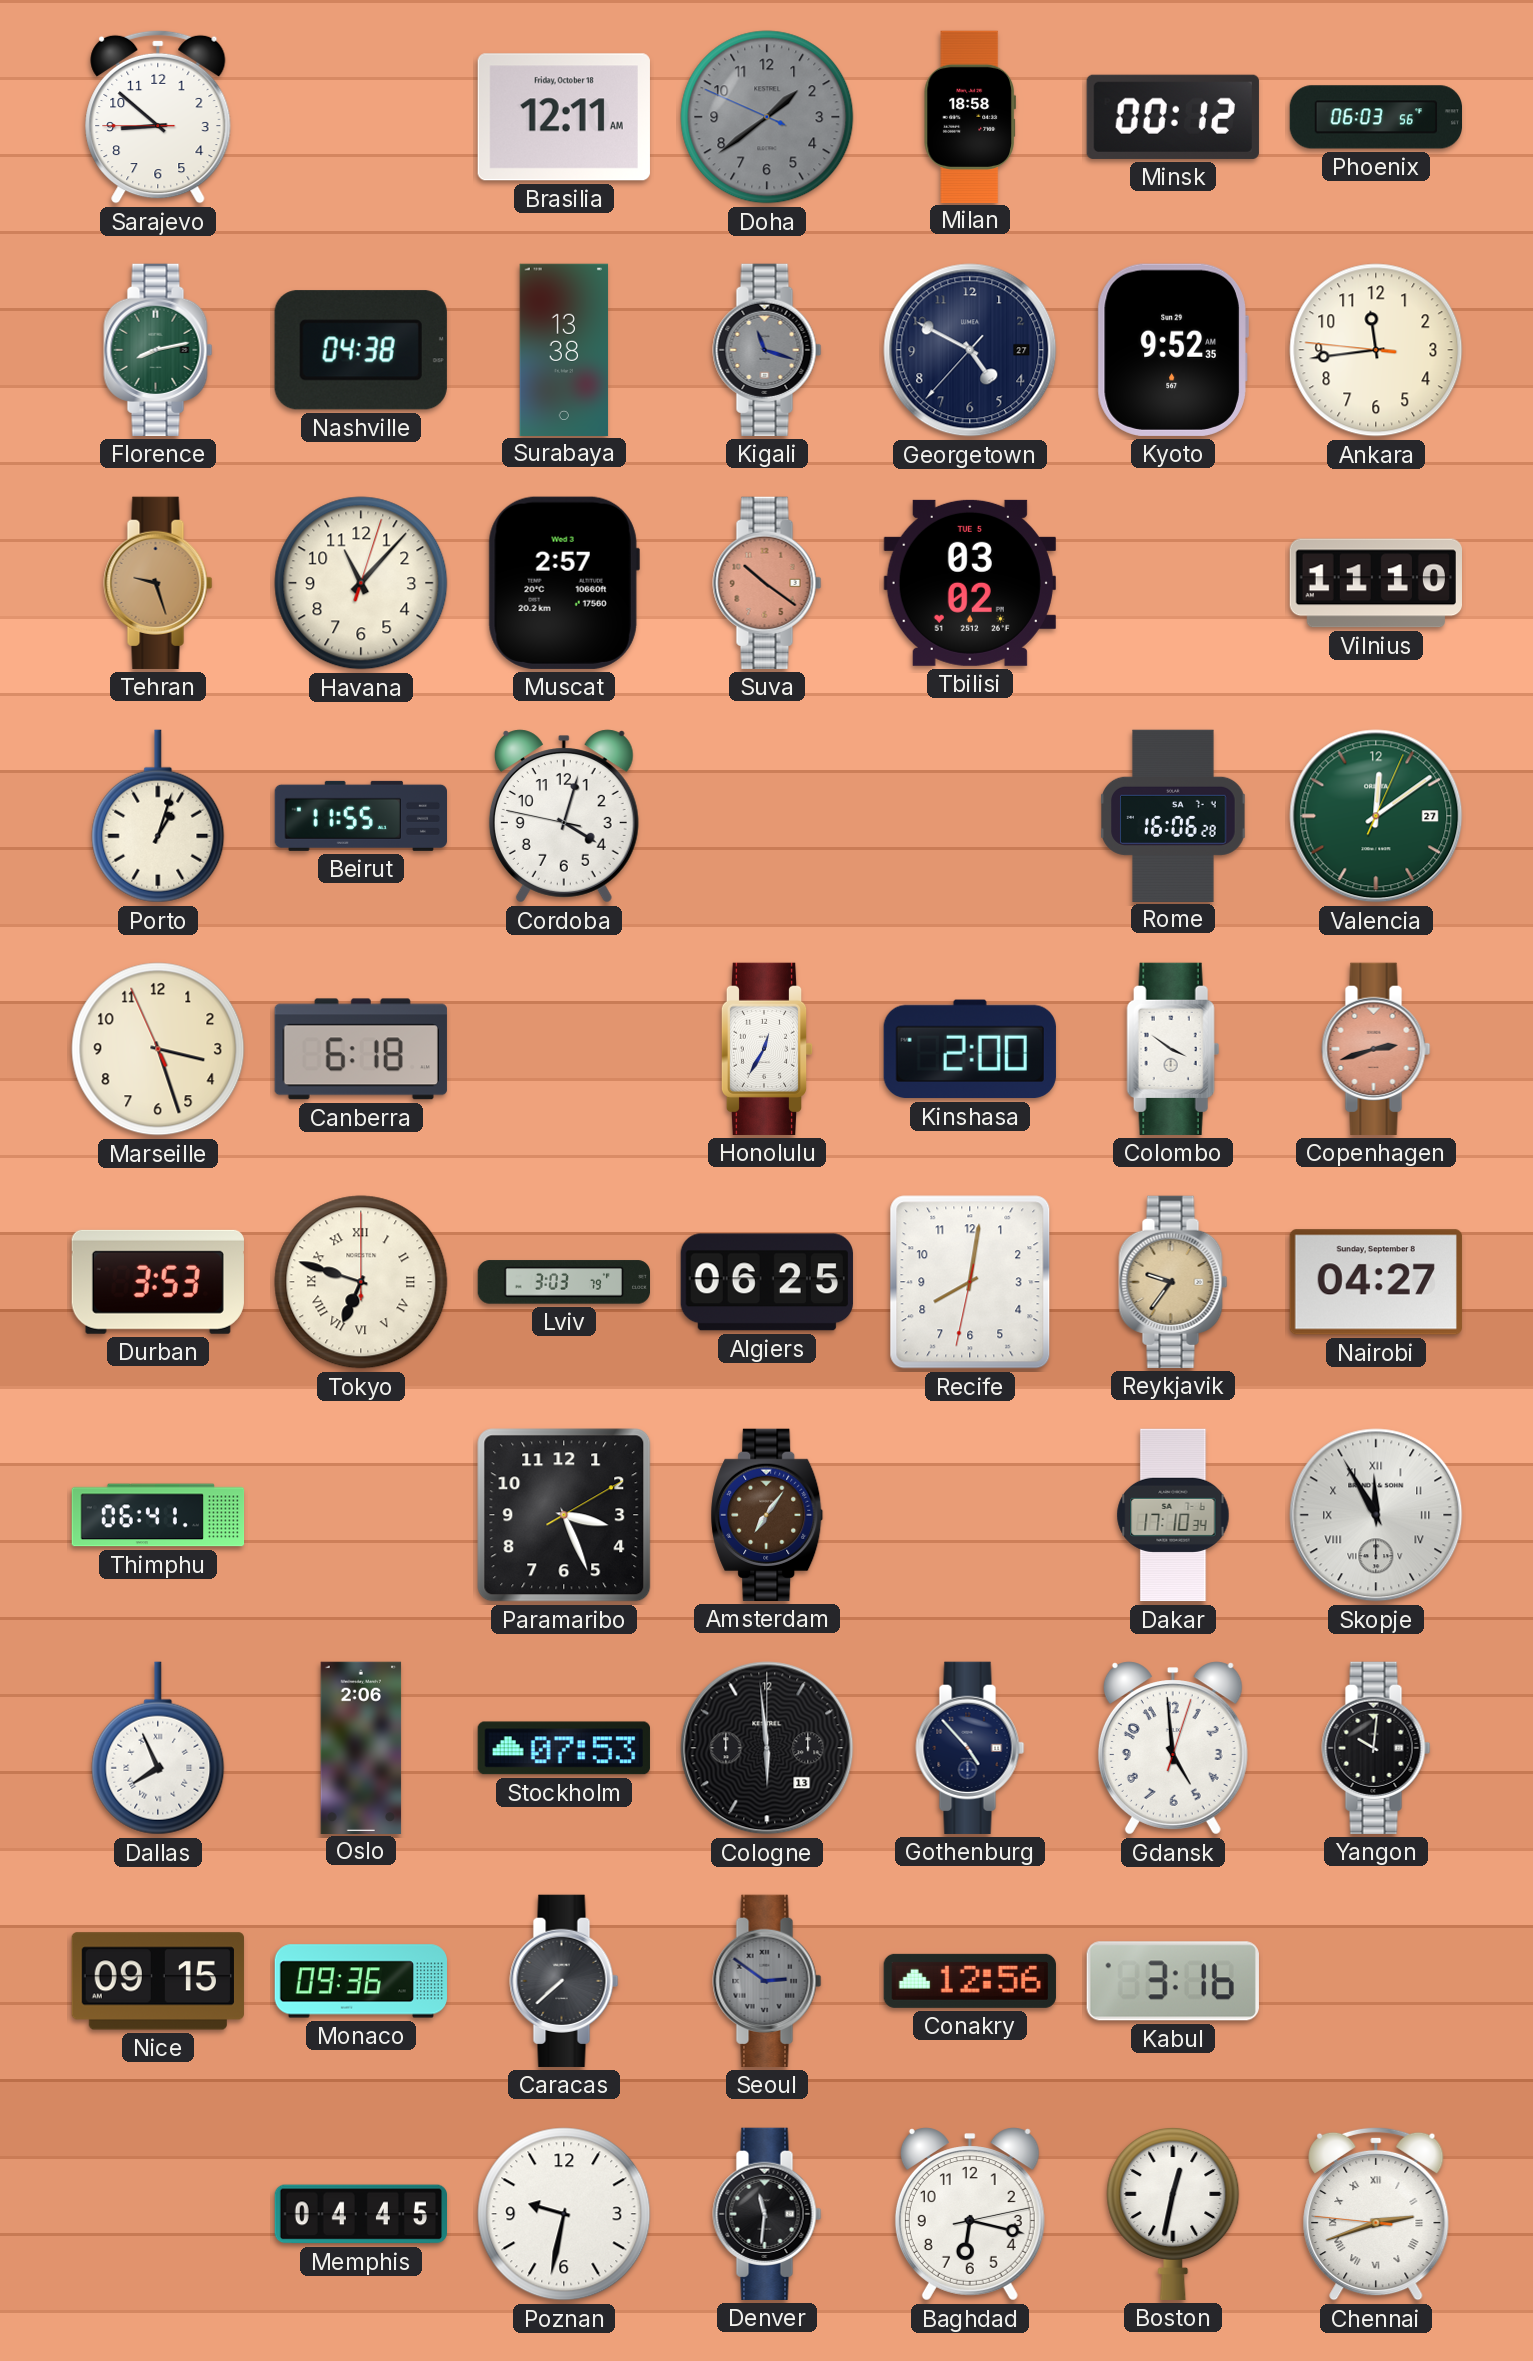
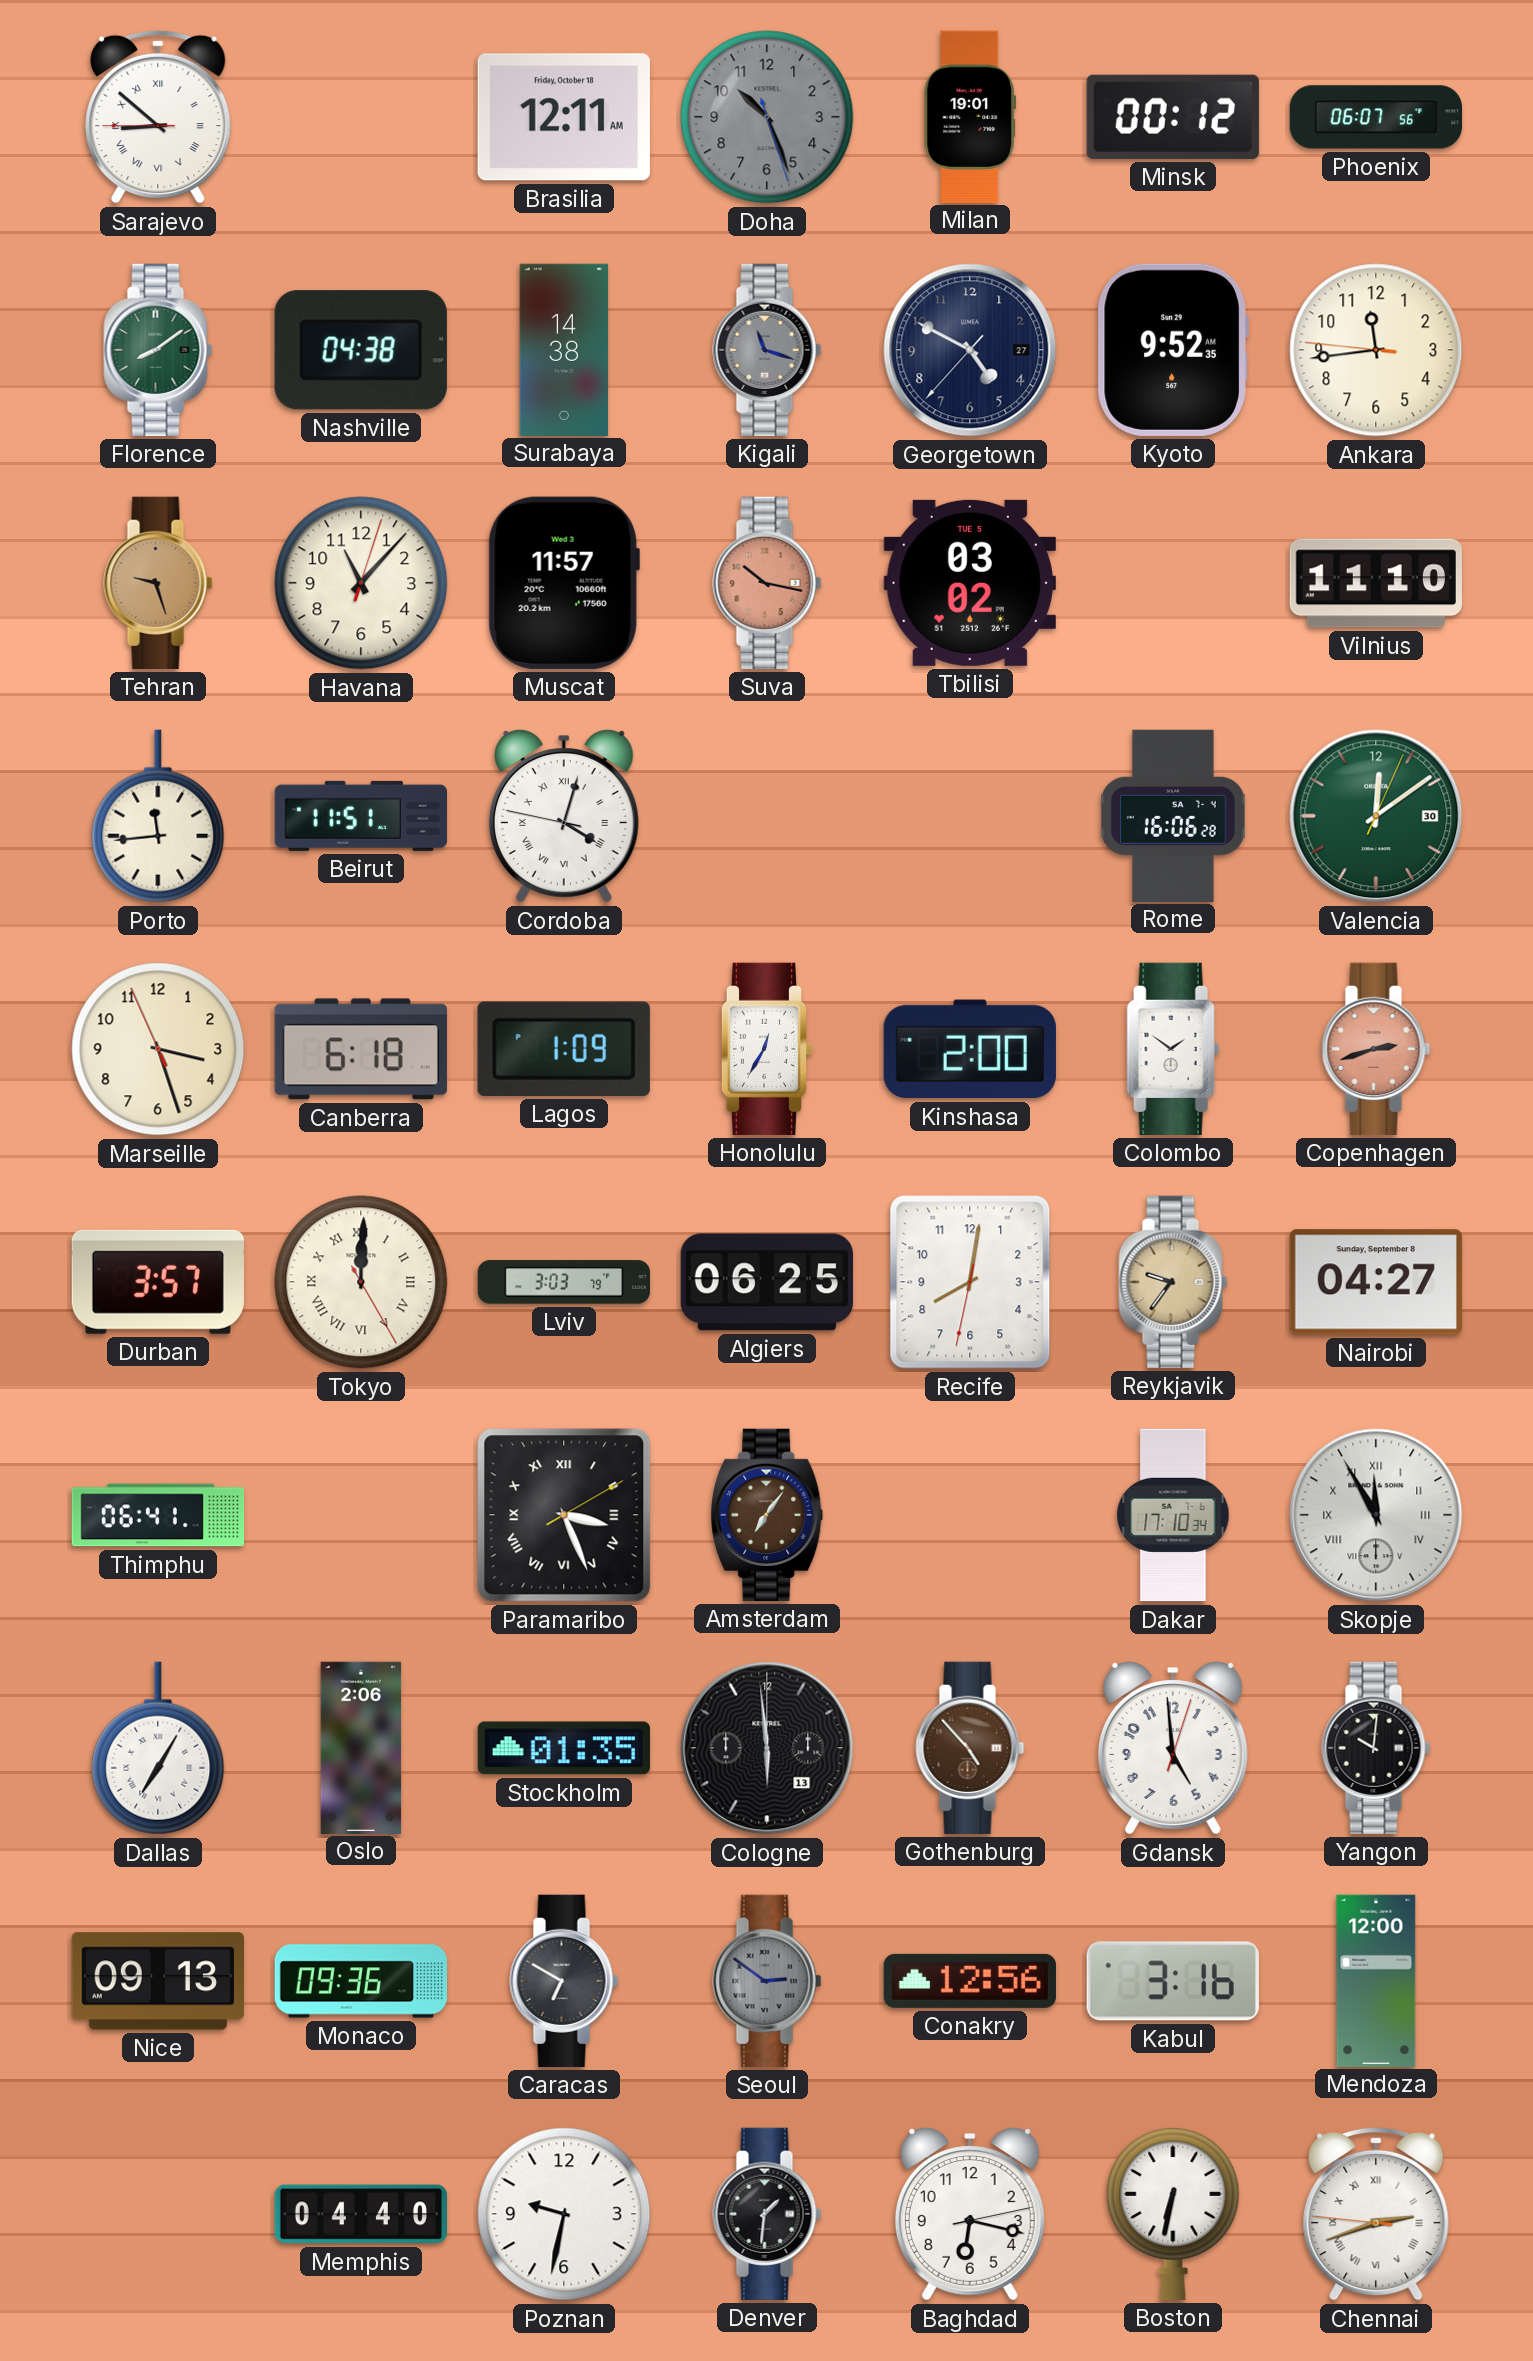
Sarajevo numerals: Arabic -> Roman
Doha: 1:38 -> 10:26
Milan: 18:58 -> 19:01
Phoenix: 06:03 -> 06:07
Florence: 8:13 -> 8:09
Surabaya: 13:38 -> 14:38
Muscat: 2:57 -> 11:57
Suva: 10:21 -> 10:17
Porto: 1:03 -> 11:44
Beirut: 11:55 -> 11:51
Cordoba numerals: Arabic -> Roman
Valencia date: 27 -> 30
Lagos: none -> 1:09
Colombo: 3:51 -> 1:51
Durban: 3:53 -> 3:57
Tokyo: 6:48 -> 12:00
Paramaribo numerals: Arabic -> Roman
Dallas: 7:56 -> 7:05
Stockholm: 07:53 -> 01:35
Gothenburg dial: navy -> brown
Nice: 09:15 -> 09:13
Caracas: 7:38 -> 6:50
Mendoza: none -> 12:00
Memphis: 04:45 -> 04:40
Denver: 11:31 -> 1:31
Boston: 12:32 -> 6:32
